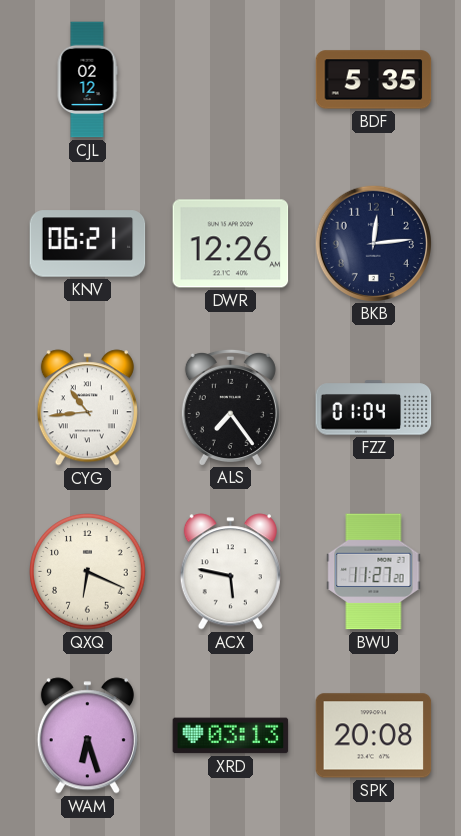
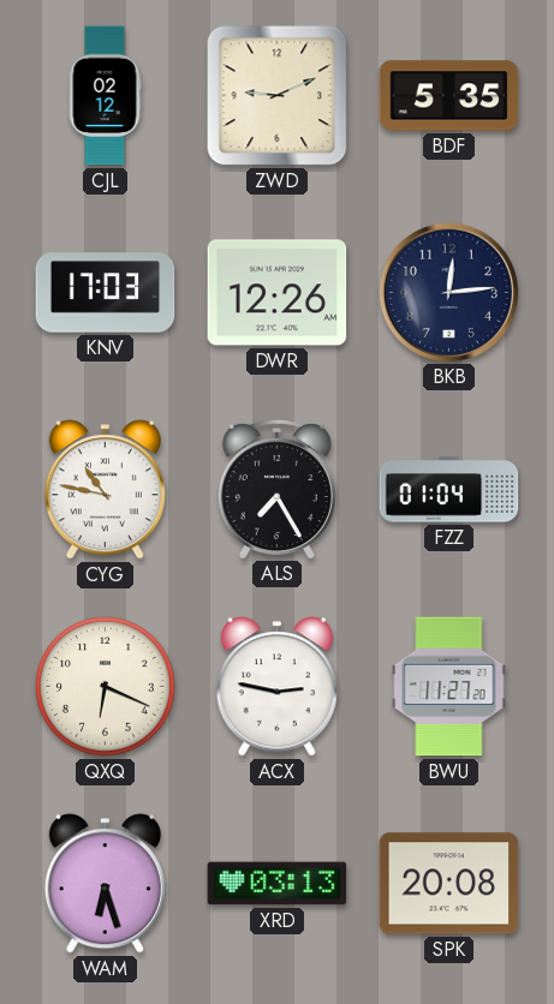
ZWD: none -> 9:11
KNV: 06:21 -> 17:03
CYG: 10:44 -> 10:47
ALS: 7:24 -> 7:25
ACX: 5:47 -> 2:47
